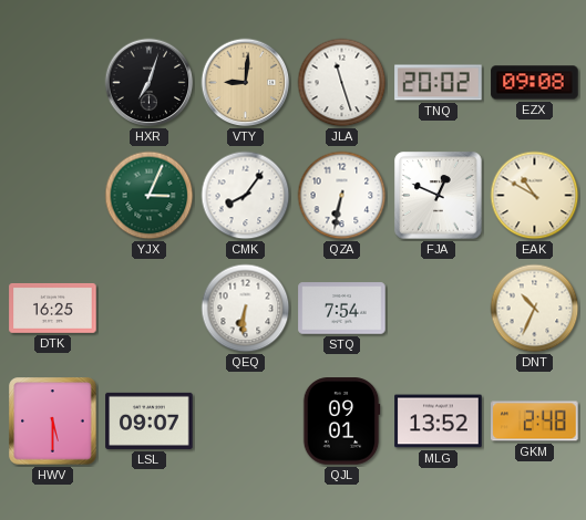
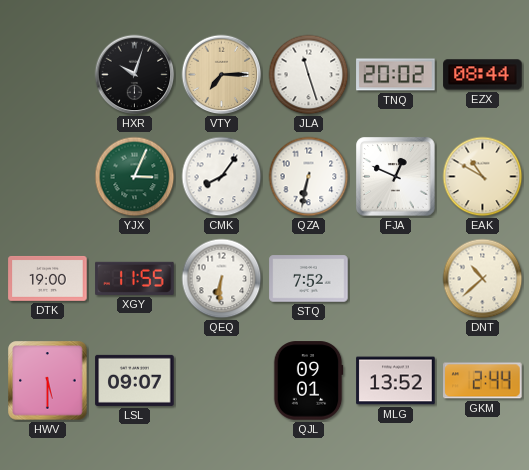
HXR: 7:03 -> 10:03
VTY: 9:01 -> 7:15
EZX: 09:08 -> 08:44
DTK: 16:25 -> 19:00
XGY: none -> 11:55
STQ: 7:54 -> 7:52
DNT: 10:34 -> 10:38
GKM: 2:48 -> 2:44
